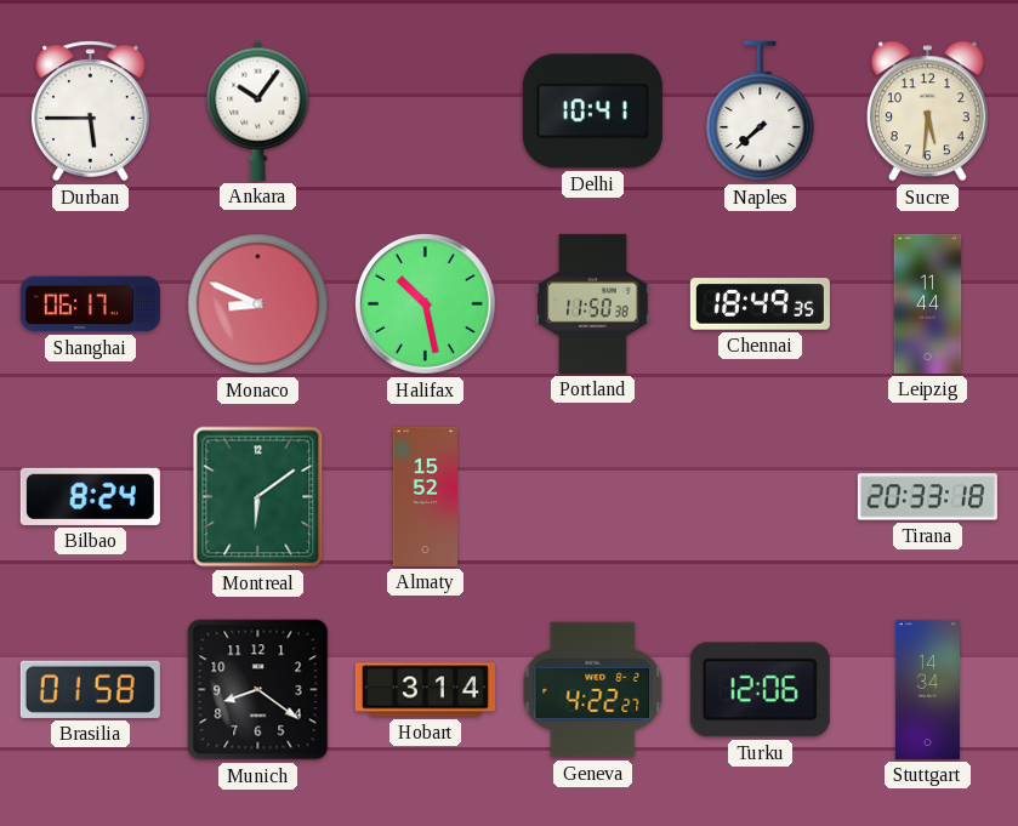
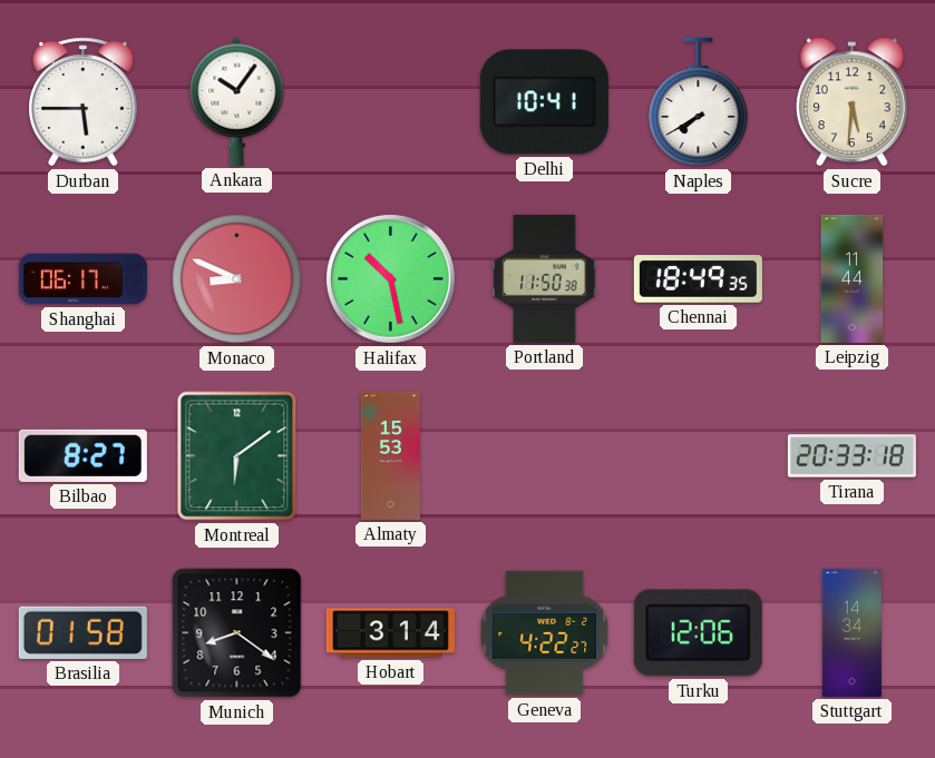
Naples: 7:38 -> 7:40
Bilbao: 8:24 -> 8:27
Almaty: 15:52 -> 15:53
